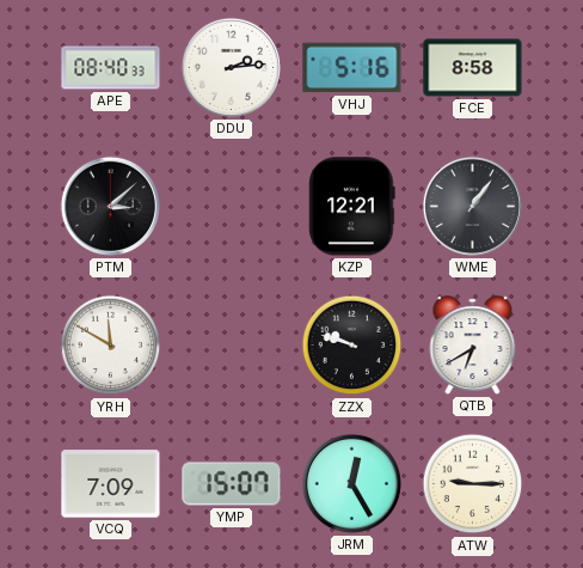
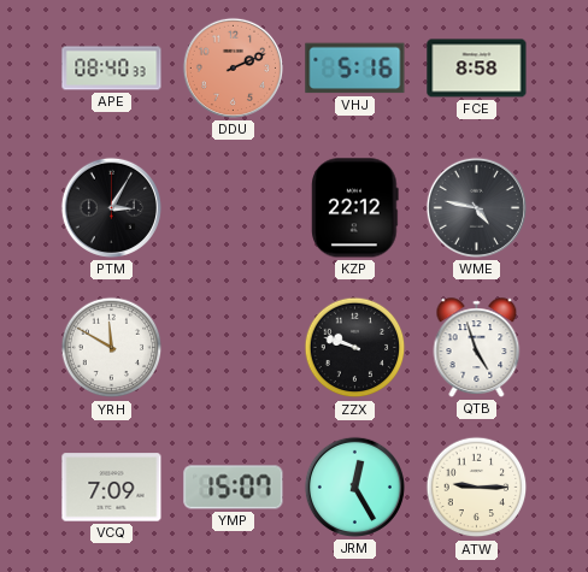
DDU: 2:14 -> 2:11
DDU dial: white -> salmon
PTM: 3:08 -> 3:05
KZP: 12:21 -> 22:12
WME: 1:06 -> 4:47
QTB: 6:40 -> 4:57
